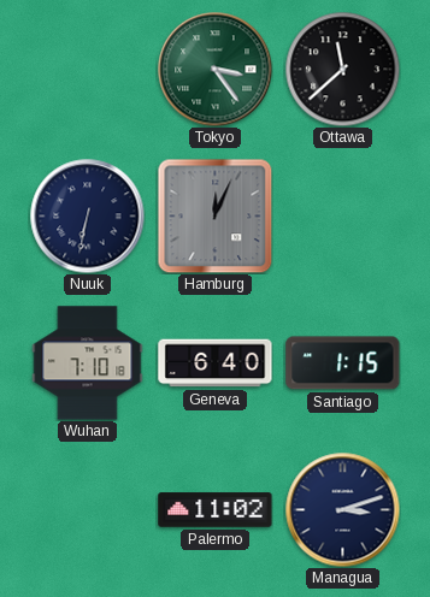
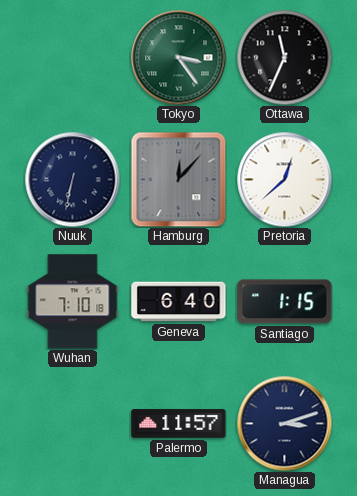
Ottawa: 11:38 -> 11:34
Hamburg: 12:04 -> 12:07
Pretoria: none -> 12:38
Palermo: 11:02 -> 11:57
